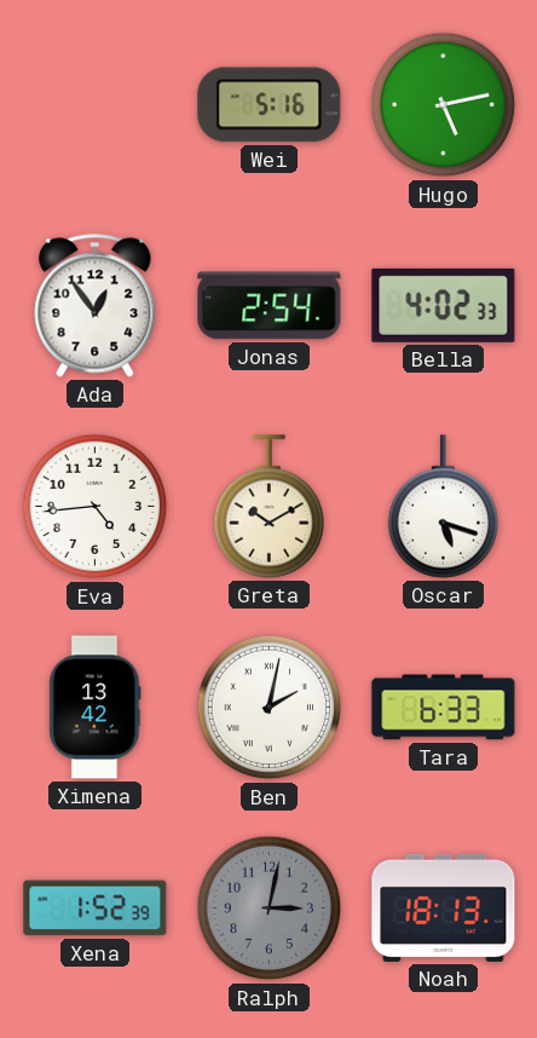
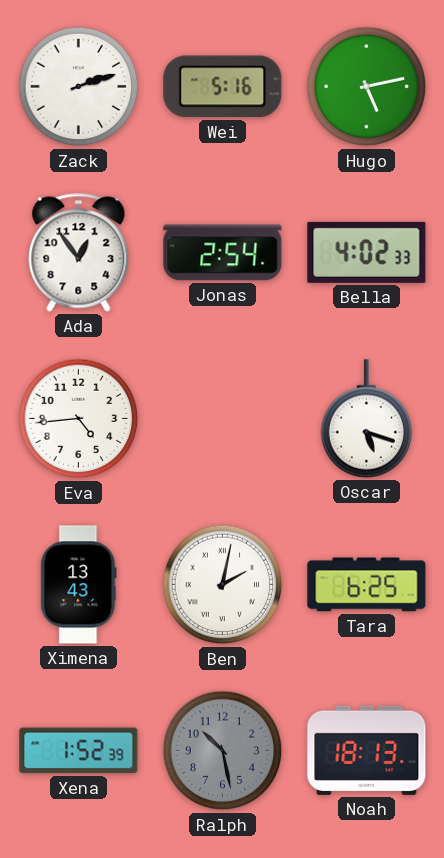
Zack: none -> 2:12
Greta: 10:10 -> none
Ximena: 13:42 -> 13:43
Tara: 6:33 -> 6:25
Ralph: 3:02 -> 10:28
